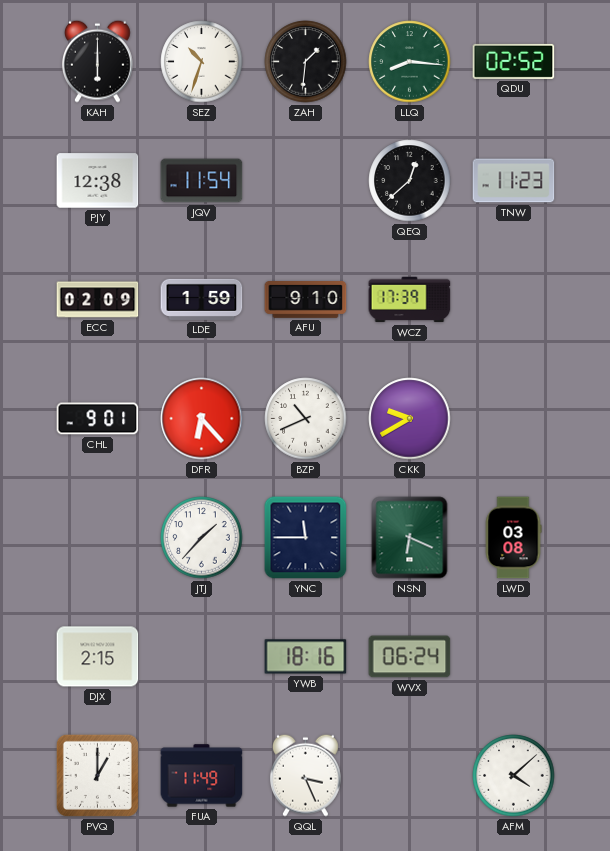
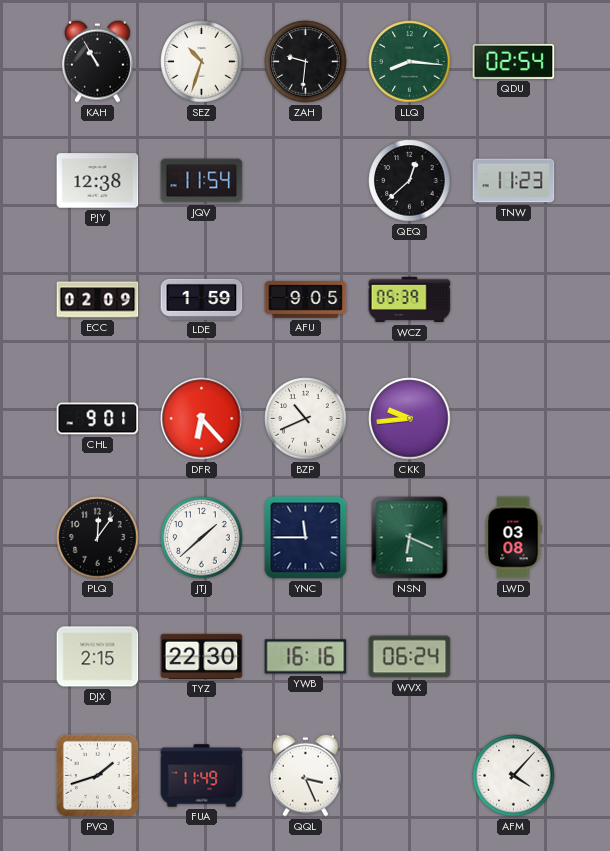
KAH: 6:00 -> 10:55
ZAH: 1:31 -> 9:31
QDU: 02:52 -> 02:54
AFU: 9:10 -> 9:05
WCZ: 17:39 -> 05:39
CKK: 9:40 -> 9:44
PLQ: none -> 12:06
JTJ: 1:37 -> 1:38
TYZ: none -> 22:30
YWB: 18:16 -> 16:16
PVQ: 1:00 -> 1:42
AFM: 4:08 -> 4:07
